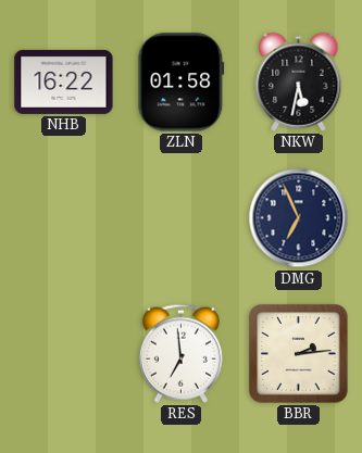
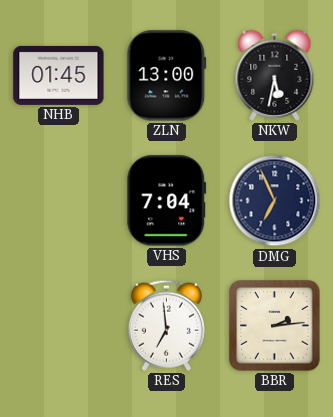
NHB: 16:22 -> 01:45
ZLN: 01:58 -> 13:00
VHS: none -> 7:04
